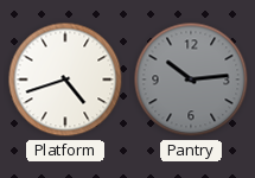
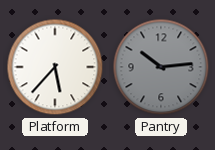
Platform: 4:42 -> 5:37
